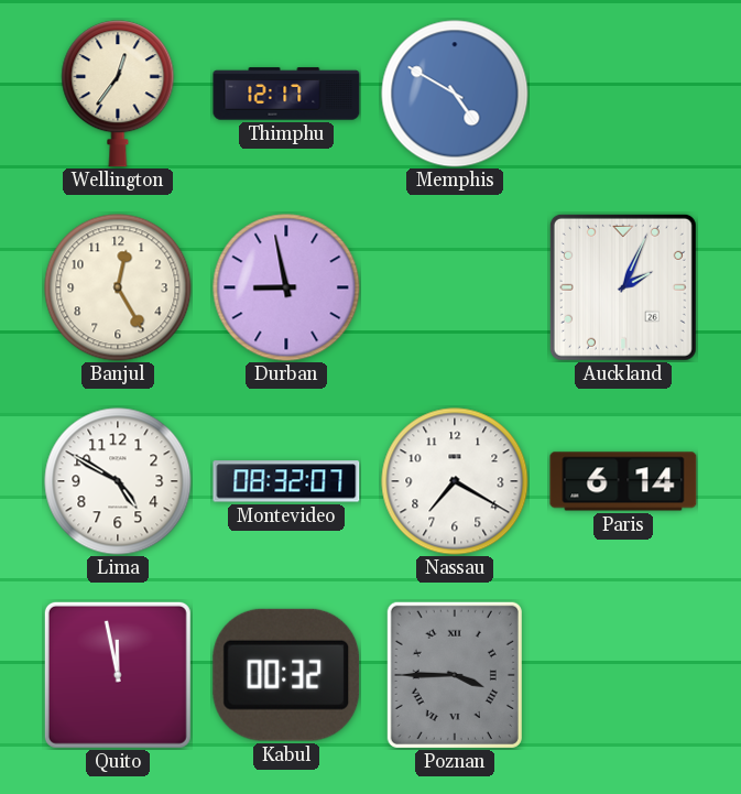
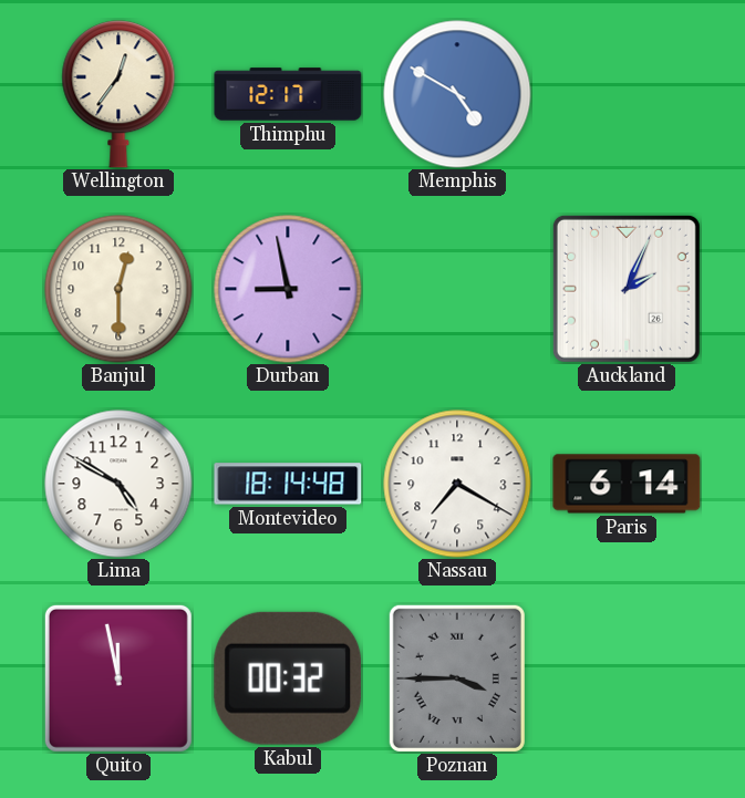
Banjul: 12:25 -> 12:30
Montevideo: 08:32 -> 18:14
